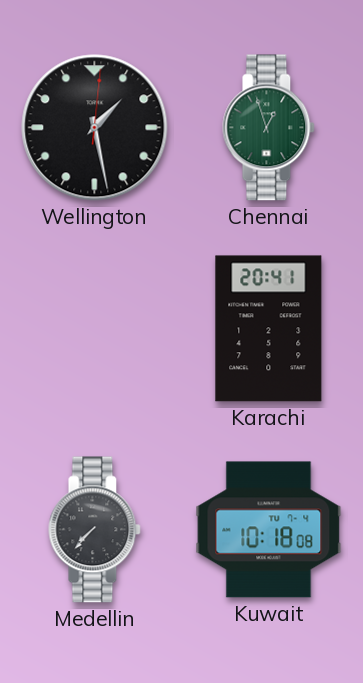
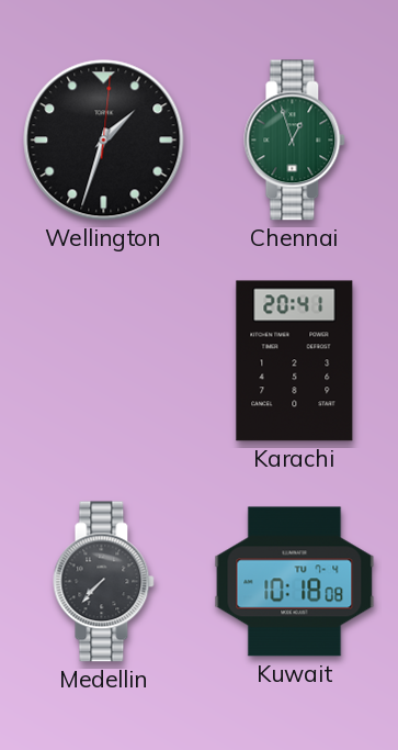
Wellington: 1:28 -> 1:33
